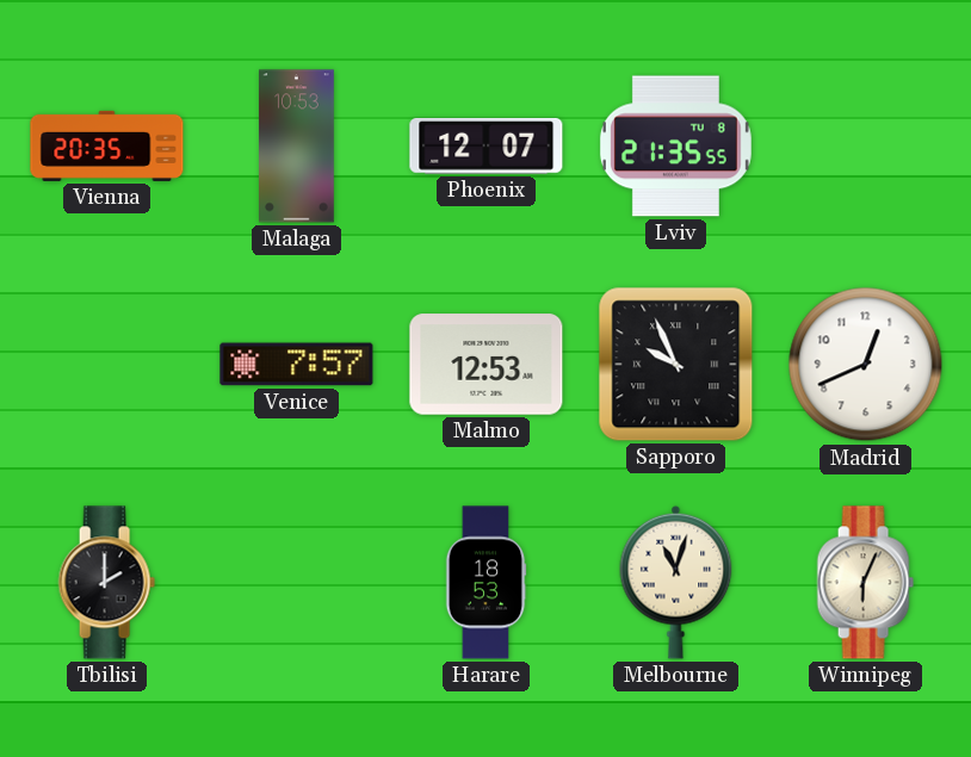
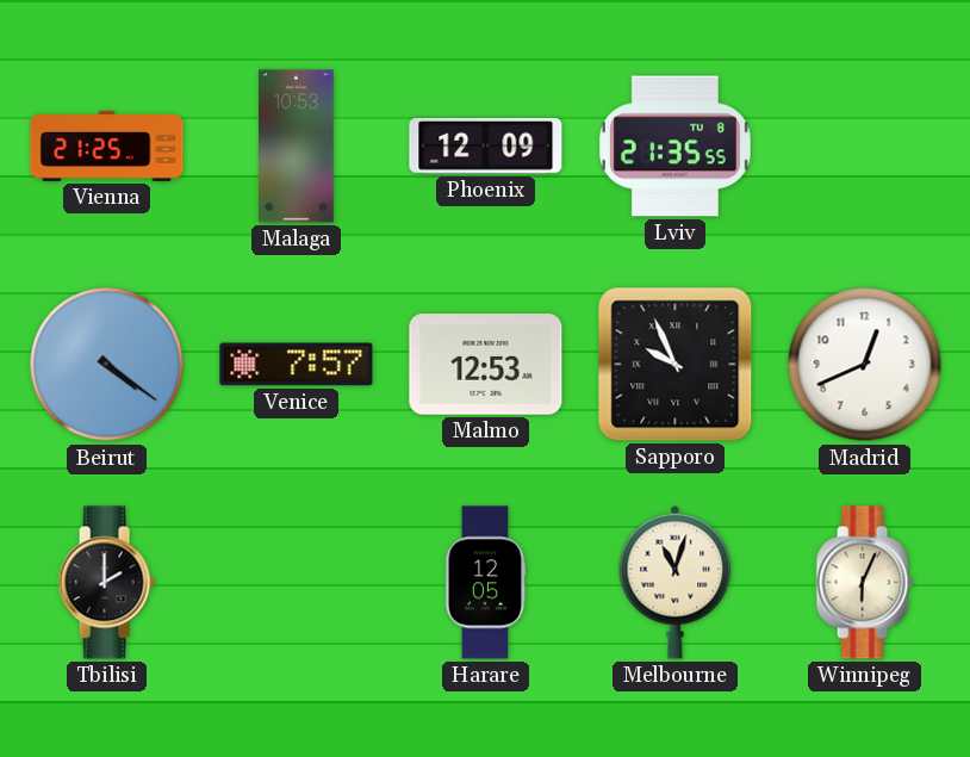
Vienna: 20:35 -> 21:25
Phoenix: 12:07 -> 12:09
Beirut: none -> 4:21
Harare: 18:53 -> 12:05
